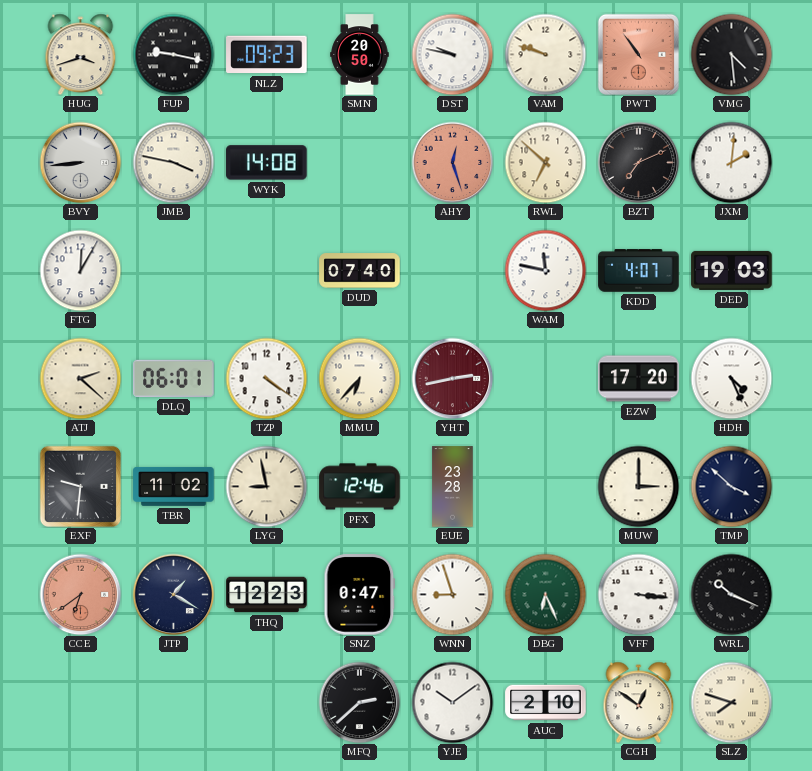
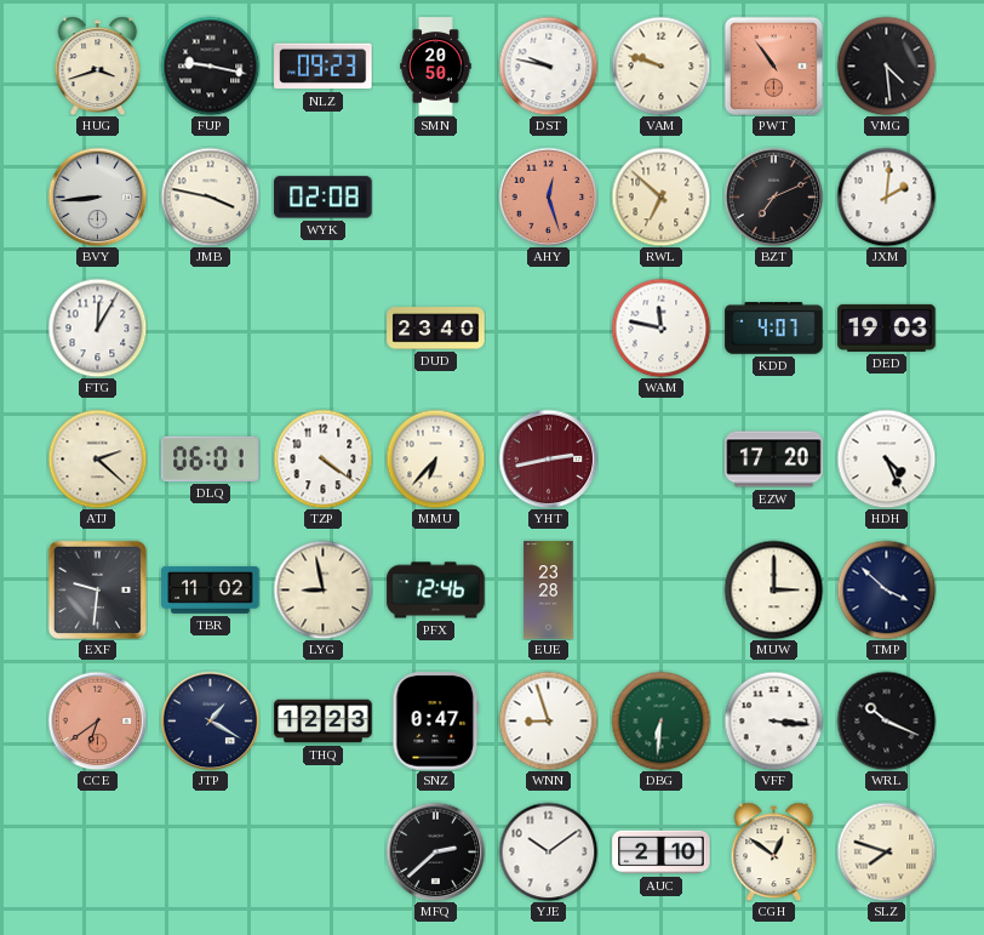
WYK: 14:08 -> 02:08
DUD: 07:40 -> 23:40
DBG: 6:26 -> 6:31
